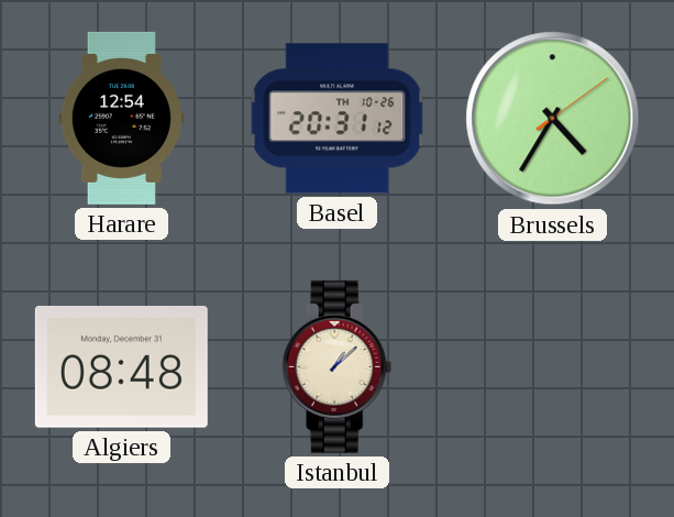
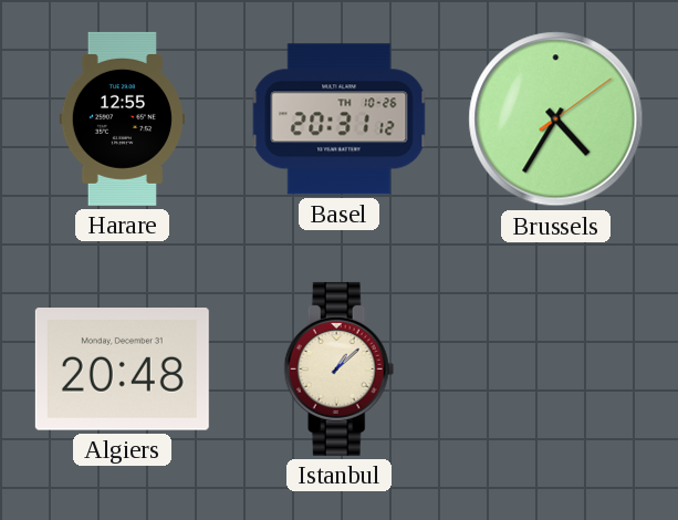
Harare: 12:54 -> 12:55
Algiers: 08:48 -> 20:48
